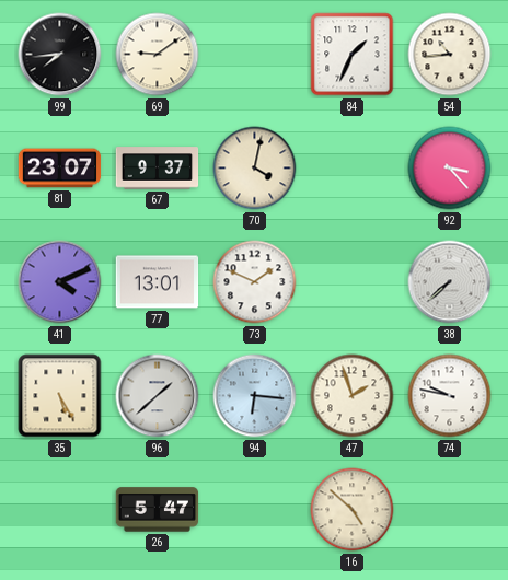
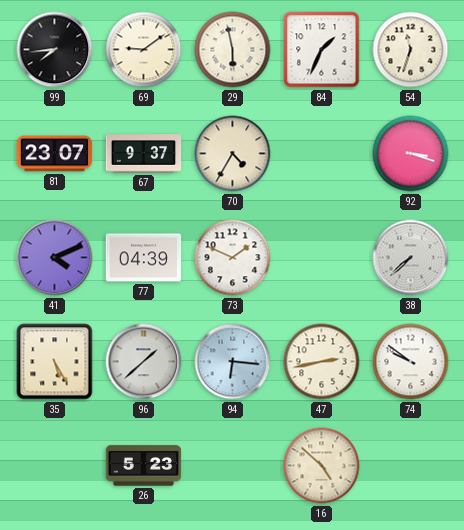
29: none -> 5:58
54: 10:44 -> 11:33
70: 4:02 -> 4:35
92: 3:23 -> 3:18
77: 13:01 -> 04:39
47: 1:57 -> 2:43
74: 9:47 -> 9:51
26: 5:47 -> 5:23
